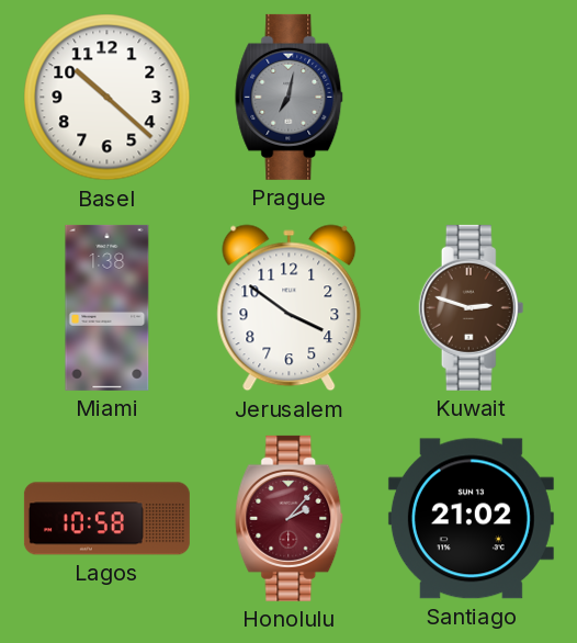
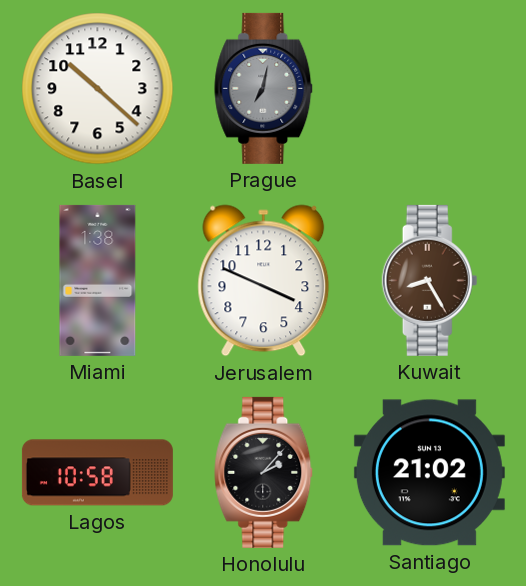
Jerusalem: 3:51 -> 3:49
Kuwait: 2:48 -> 8:25
Honolulu dial: burgundy -> black
